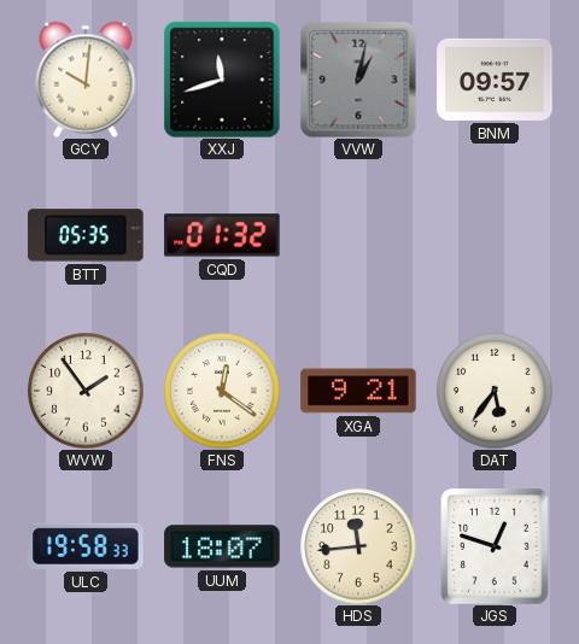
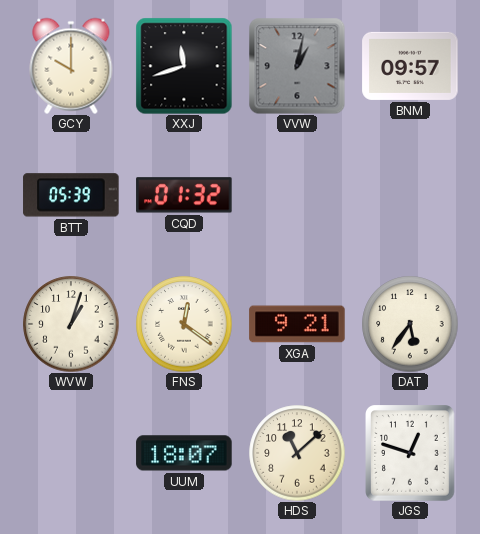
GCY: 10:01 -> 10:00
BTT: 05:35 -> 05:39
WVW: 1:54 -> 1:03
ULC: 19:58 -> none
HDS: 11:44 -> 11:08
